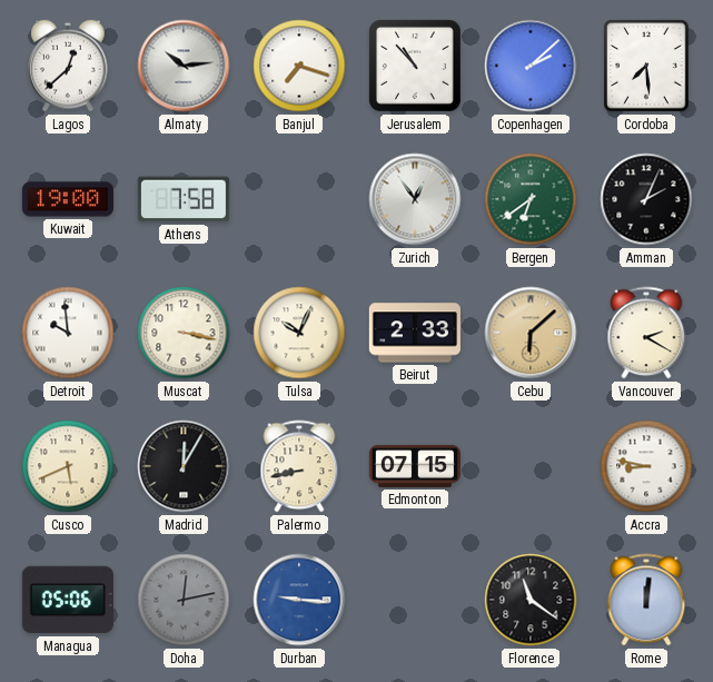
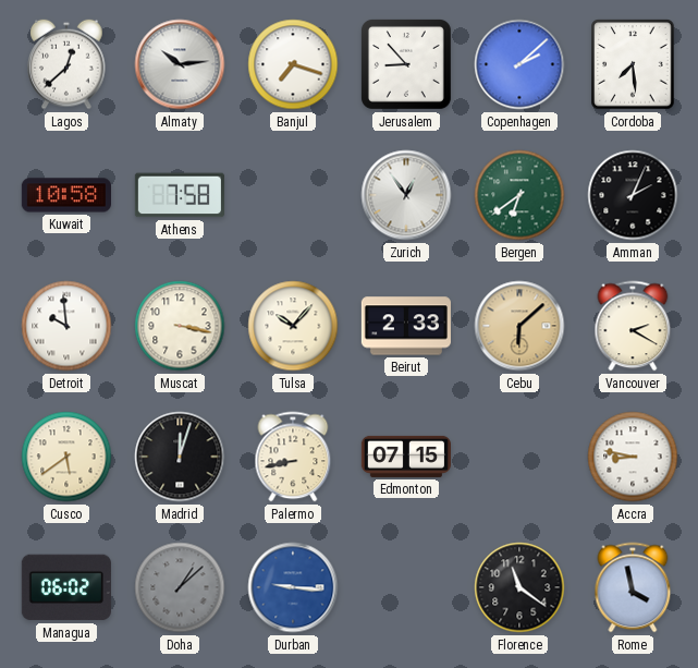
Jerusalem: 10:53 -> 8:53
Kuwait: 19:00 -> 10:58
Tulsa: 10:04 -> 10:07
Cusco: 5:41 -> 5:39
Madrid: 12:05 -> 12:03
Managua: 05:06 -> 06:02
Doha: 12:13 -> 1:08
Rome: 12:01 -> 3:58
